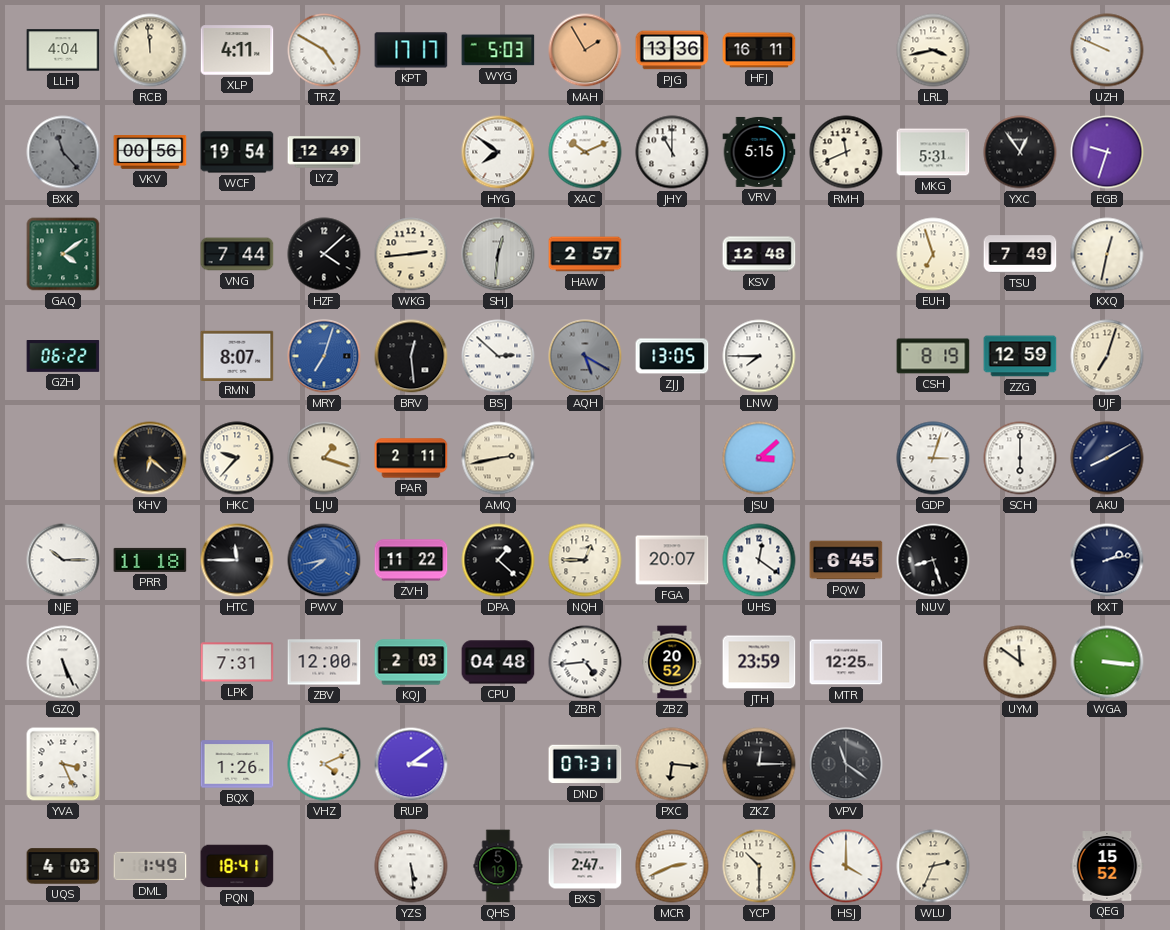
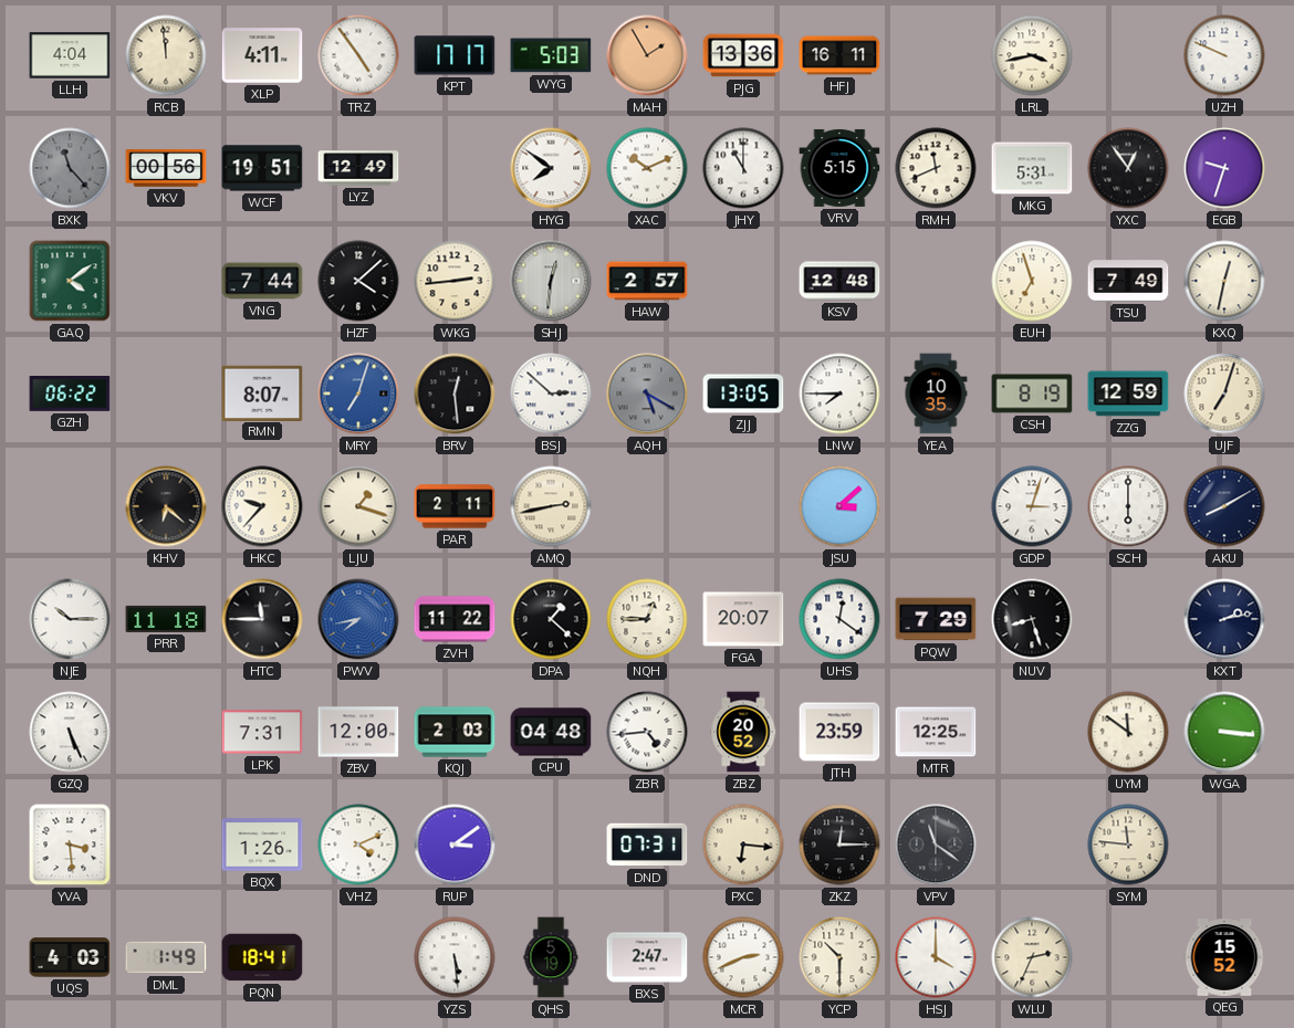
TRZ: 4:50 -> 4:54
WCF: 19:54 -> 19:51
YEA: none -> 10:35
PQW: 6:45 -> 7:29
YVA: 3:26 -> 3:29
SYM: none -> 11:46
